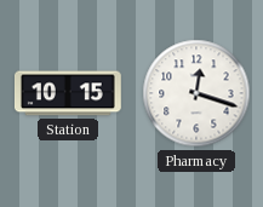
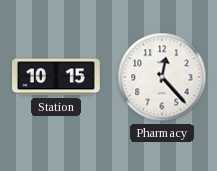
Pharmacy: 12:18 -> 12:23
